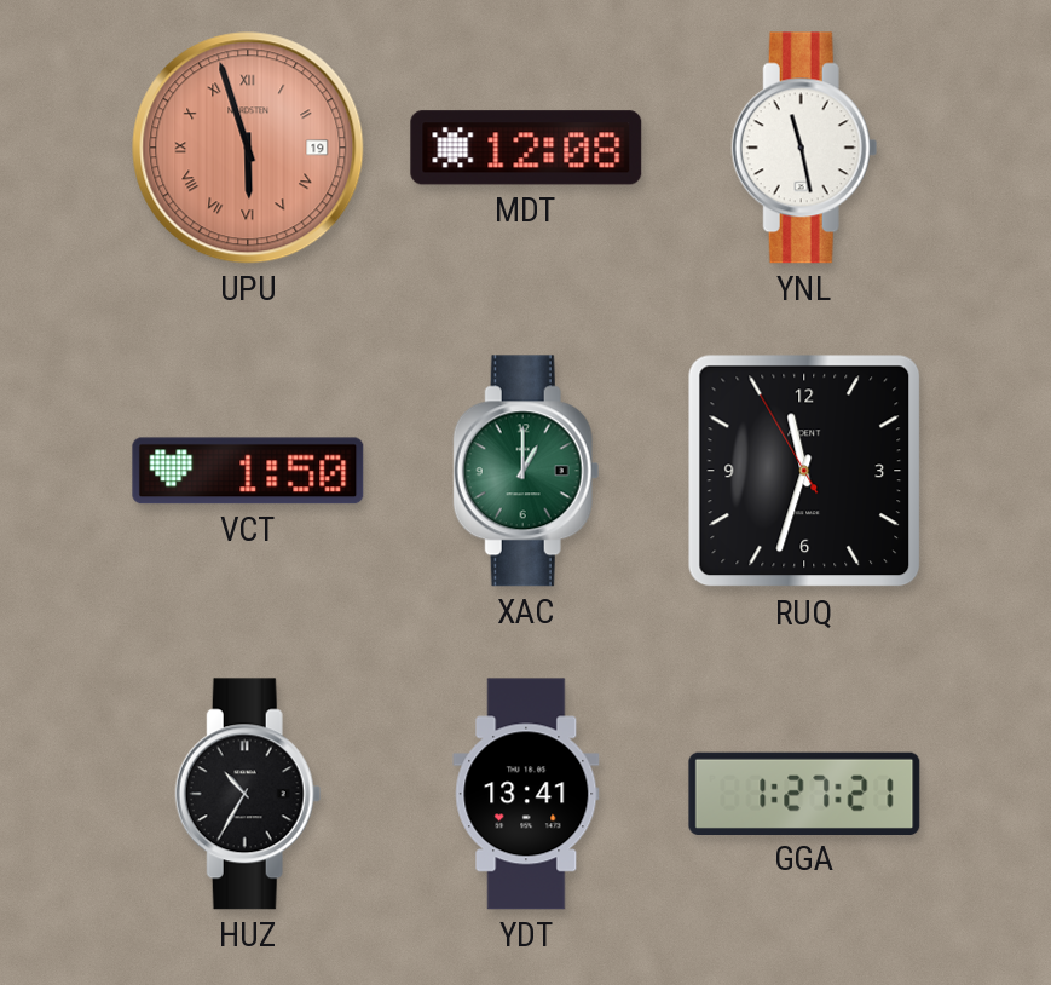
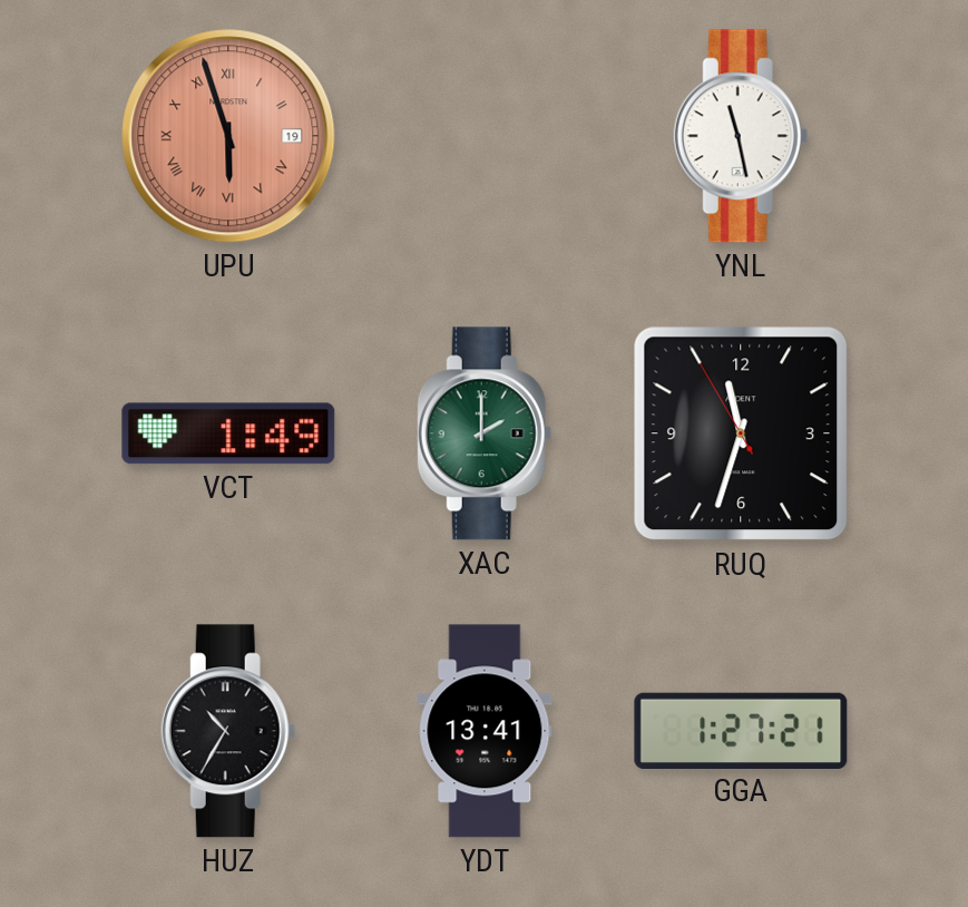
MDT: 12:08 -> none
VCT: 1:50 -> 1:49
XAC: 1:00 -> 2:00
